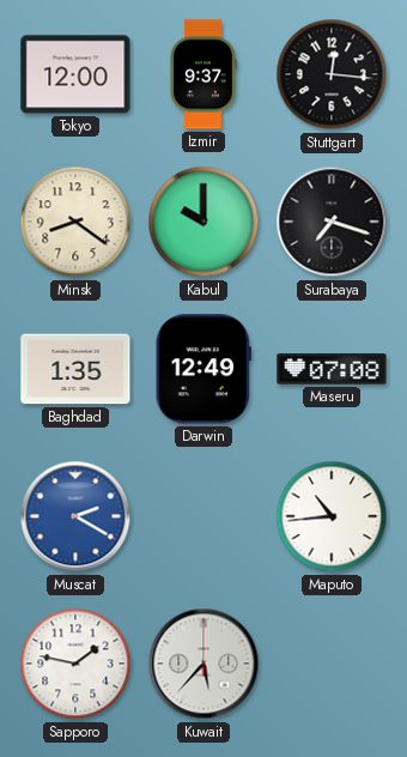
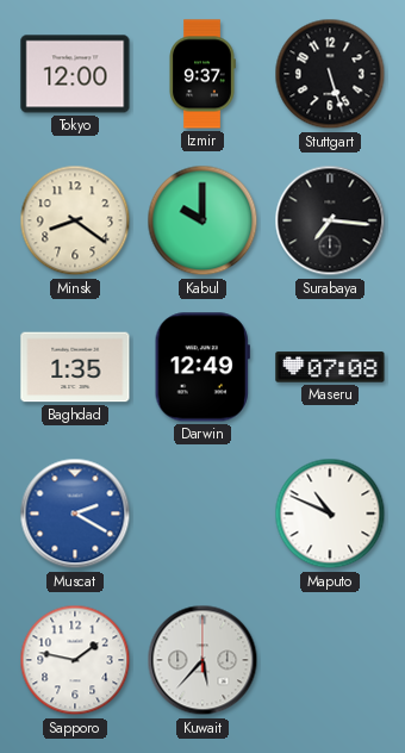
Stuttgart: 12:16 -> 5:27
Surabaya: 7:18 -> 7:16
Maputo: 10:44 -> 10:49
